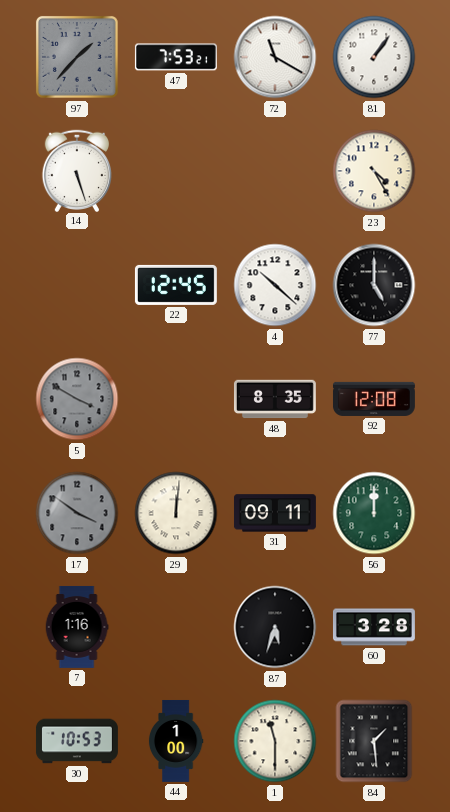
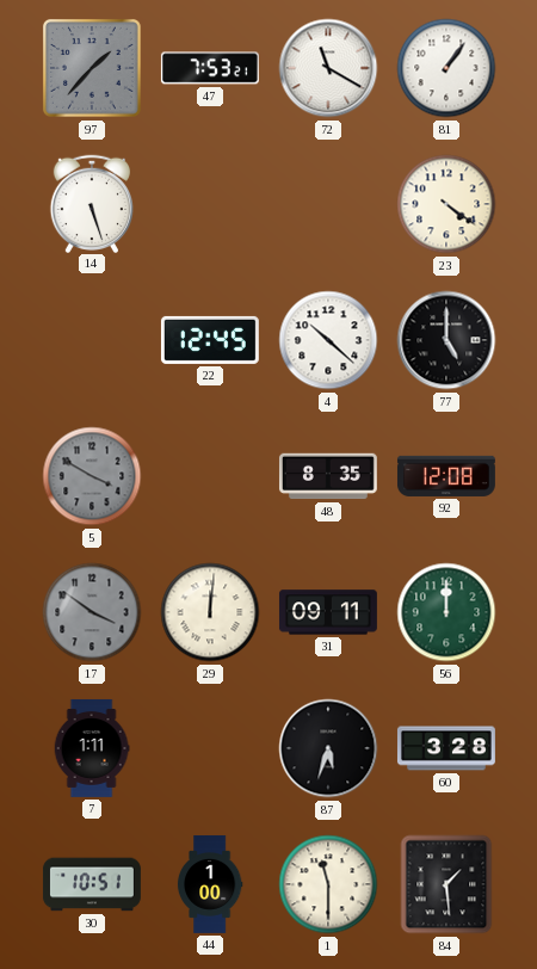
23: 4:25 -> 4:21
7: 1:16 -> 1:11
30: 10:53 -> 10:51
